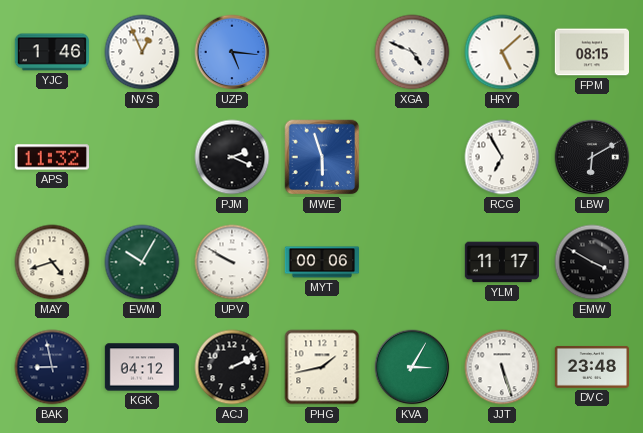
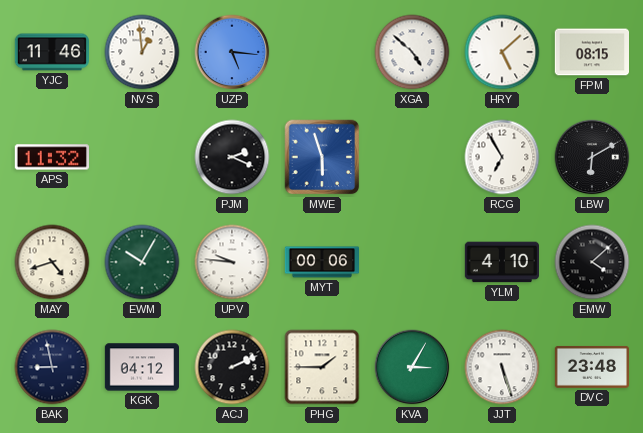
YJC: 1:46 -> 11:46
NVS: 12:56 -> 12:59
XGA: 4:49 -> 4:52
UPV: 9:50 -> 9:46
YLM: 11:17 -> 4:10
EMW: 3:50 -> 4:08
PHG: 1:43 -> 1:45
